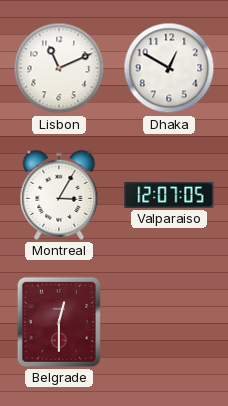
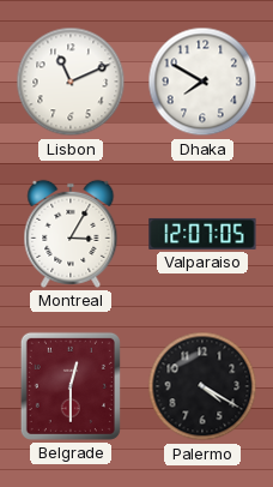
Dhaka: 12:50 -> 7:50
Palermo: none -> 4:20
